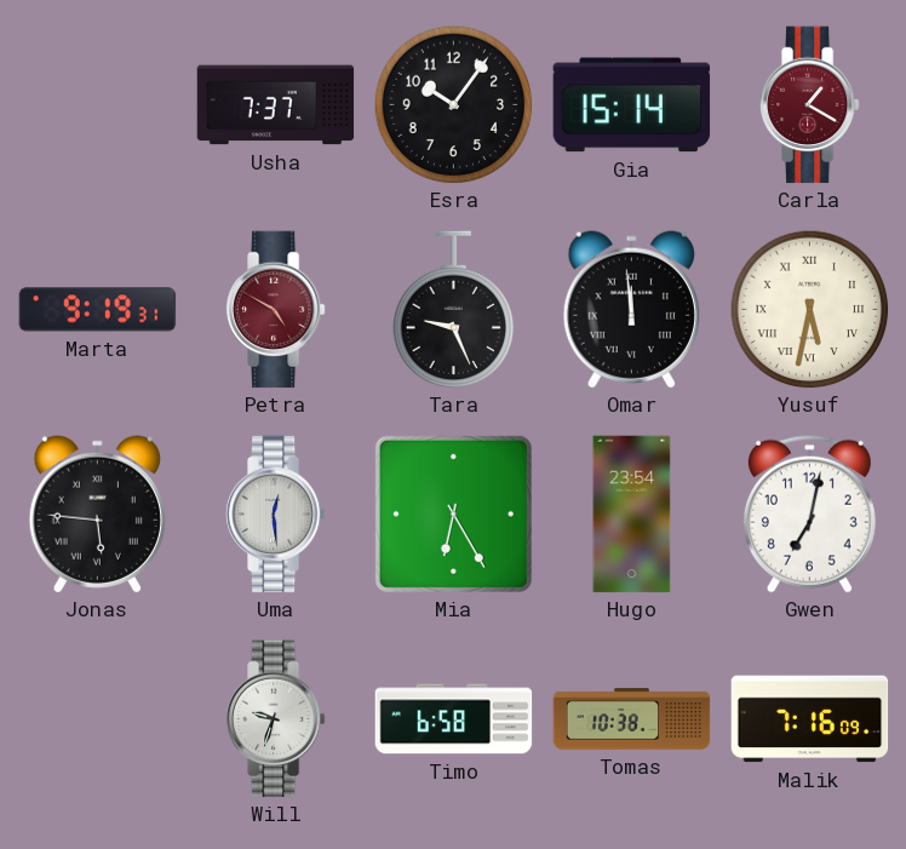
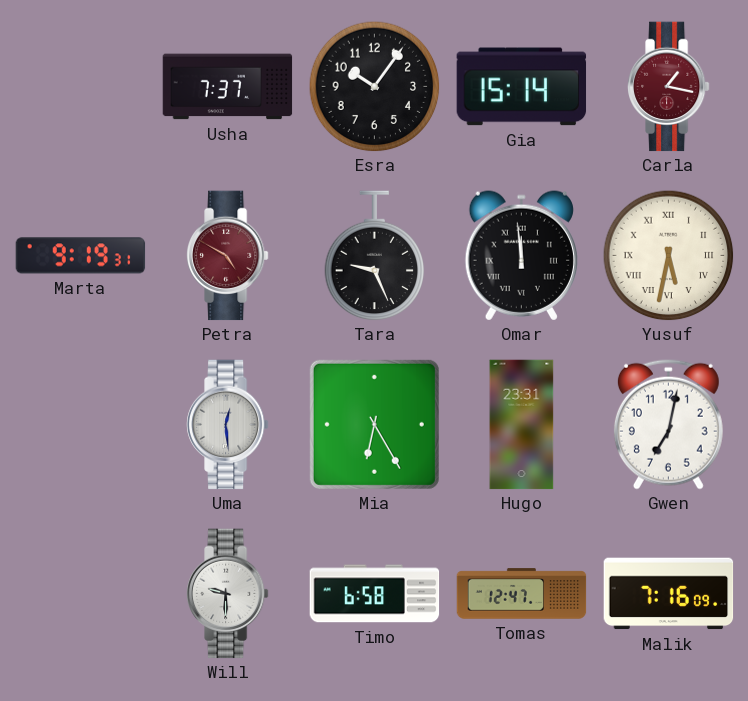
Carla: 1:20 -> 1:17
Jonas: 5:46 -> none
Hugo: 23:54 -> 23:31
Will: 9:33 -> 9:30
Tomas: 10:38 -> 12:47
